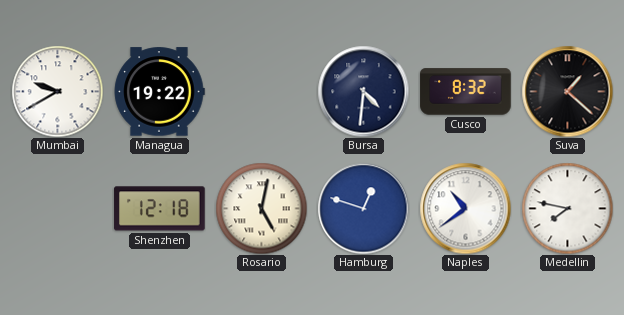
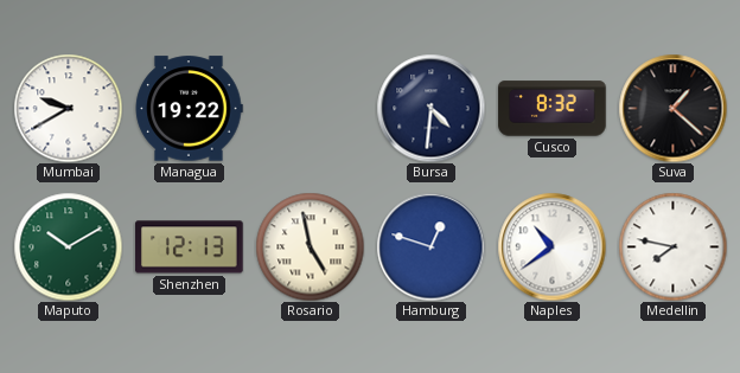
Maputo: none -> 10:10
Shenzhen: 12:18 -> 12:13
Rosario: 5:02 -> 4:58
